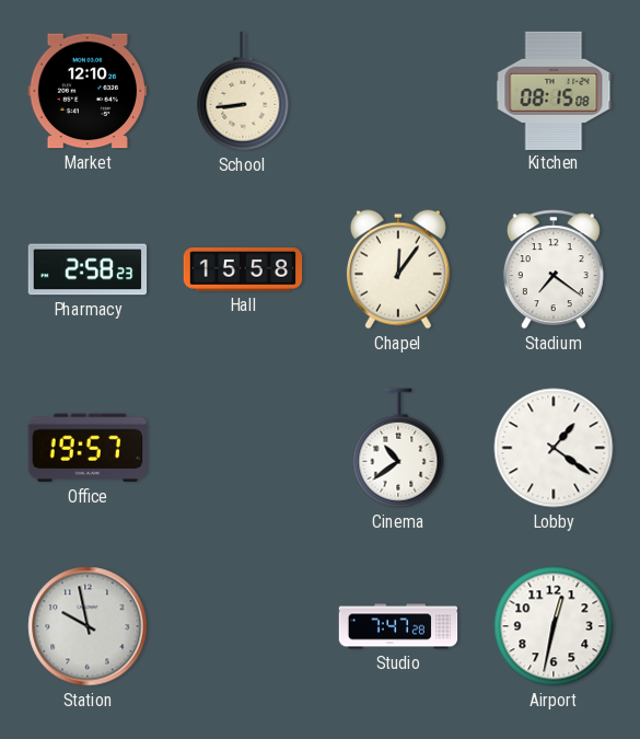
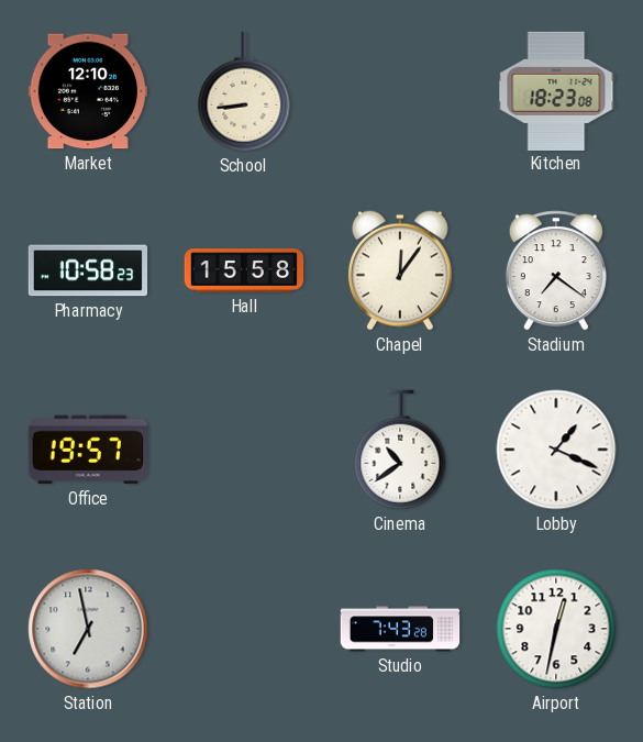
Kitchen: 08:15 -> 18:23
Pharmacy: 2:58 -> 10:58
Lobby: 1:21 -> 1:19
Station: 9:58 -> 6:58
Studio: 7:47 -> 7:43
